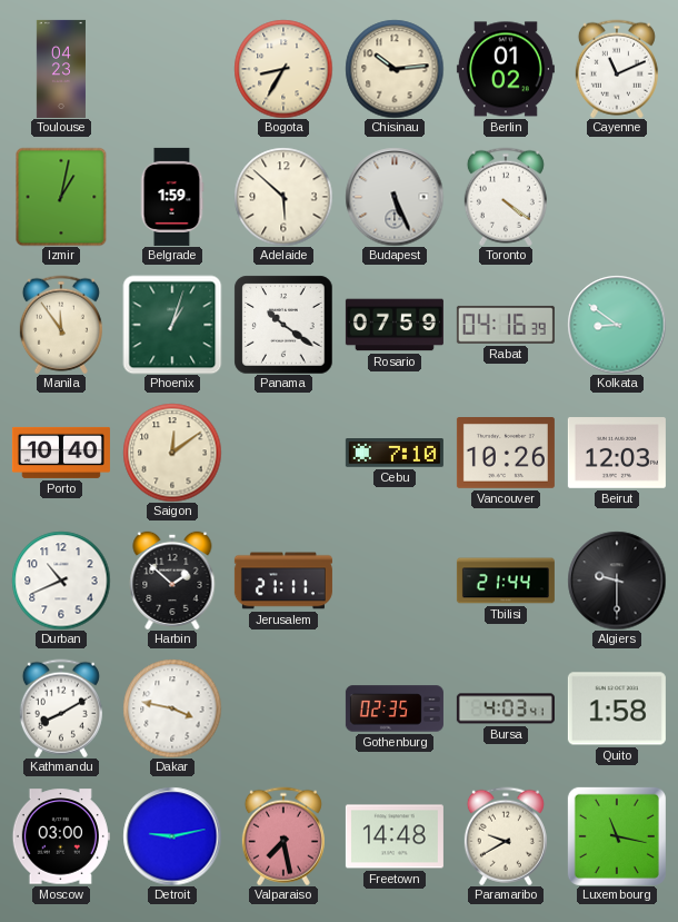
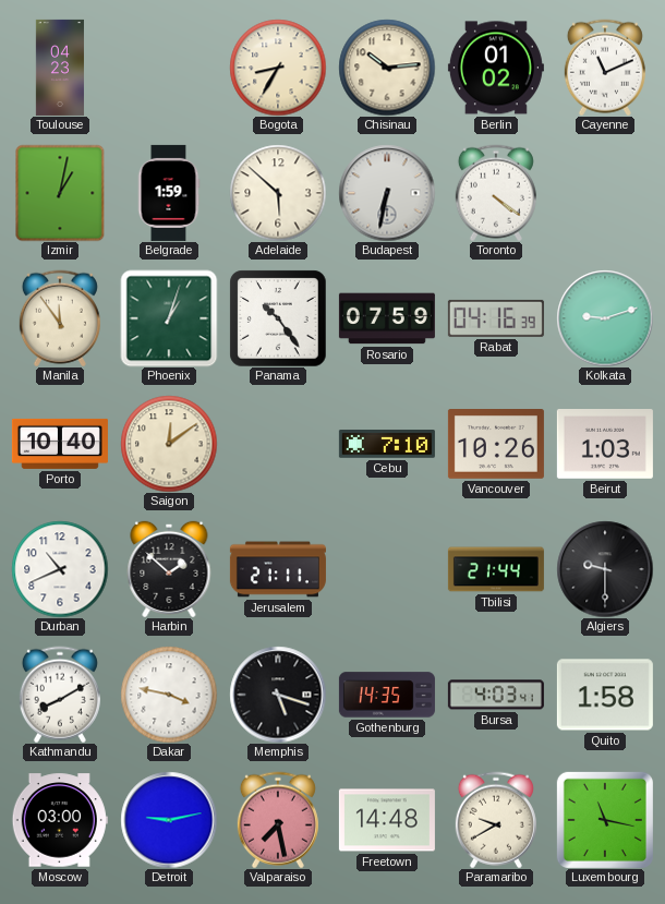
Budapest: 5:26 -> 6:32
Panama: 10:21 -> 10:24
Kolkata: 8:51 -> 9:12
Beirut: 12:03 -> 1:03
Memphis: none -> 5:18
Gothenburg: 02:35 -> 14:35
